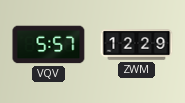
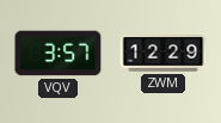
VQV: 5:57 -> 3:57
